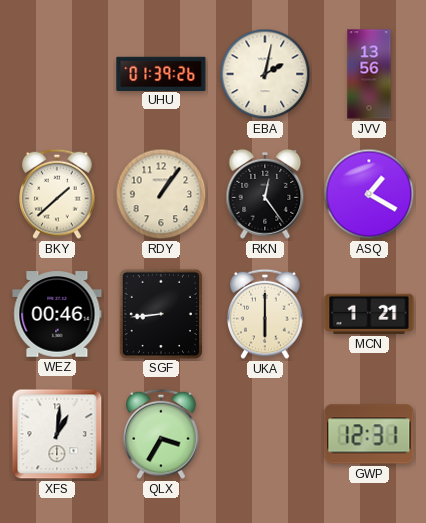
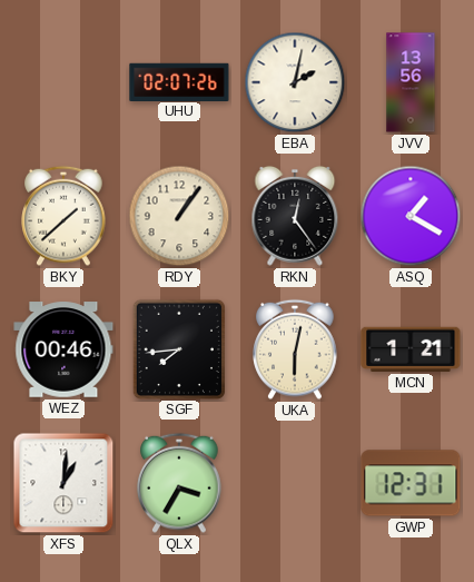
UHU: 01:39 -> 02:07
SGF: 8:44 -> 7:44
UKA: 6:00 -> 6:02
